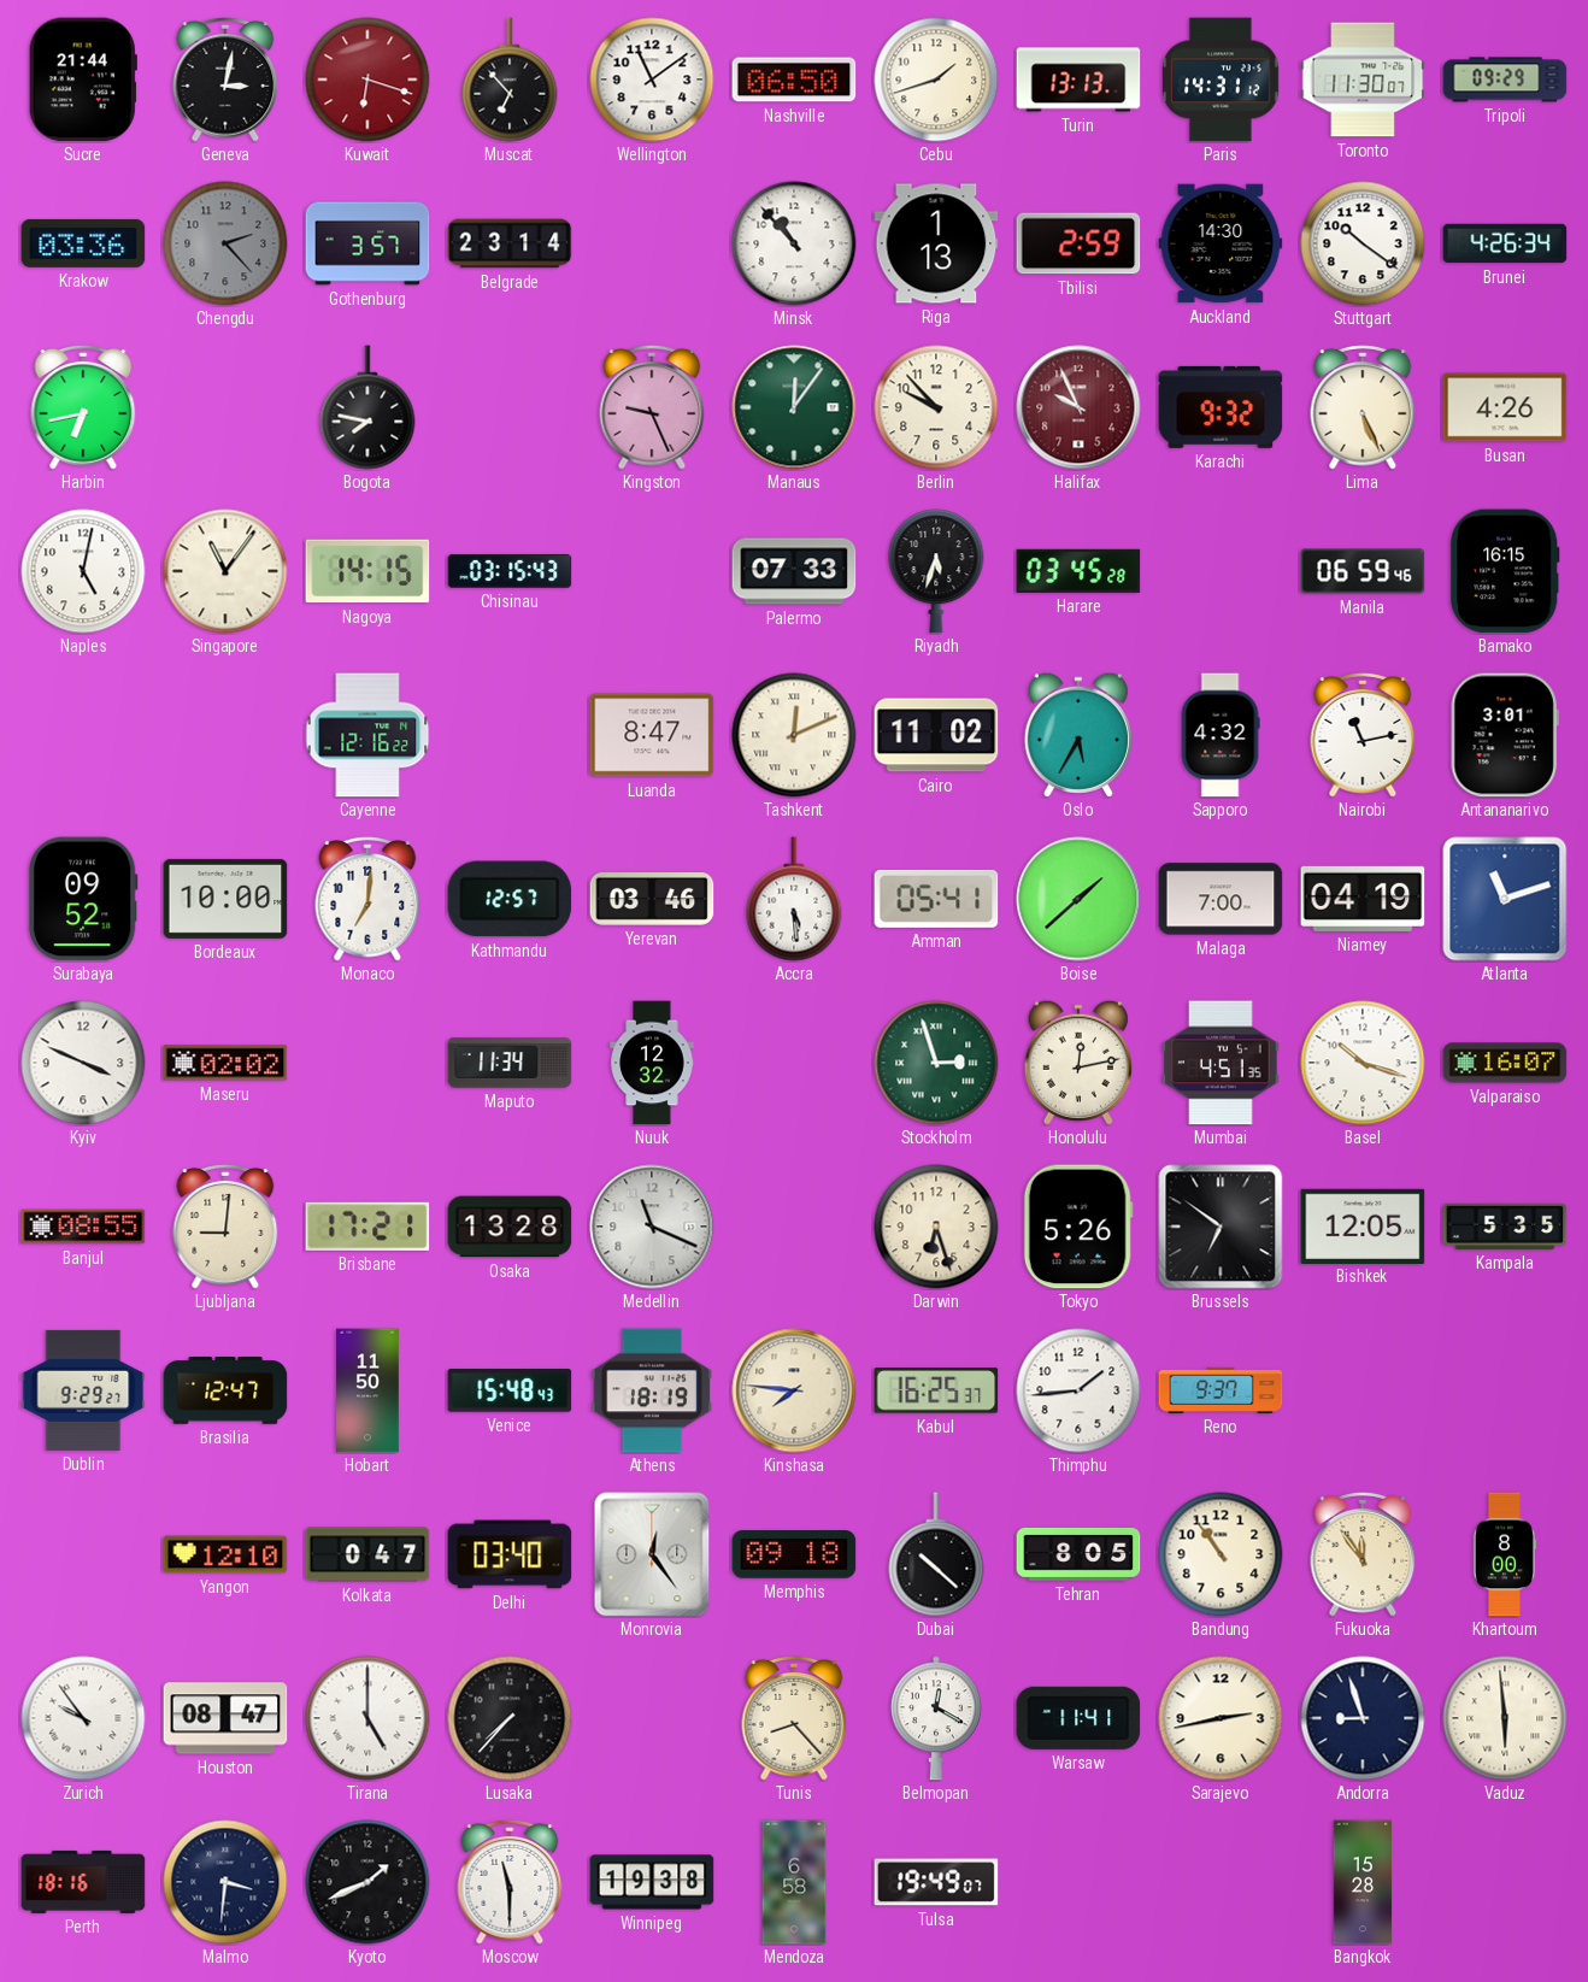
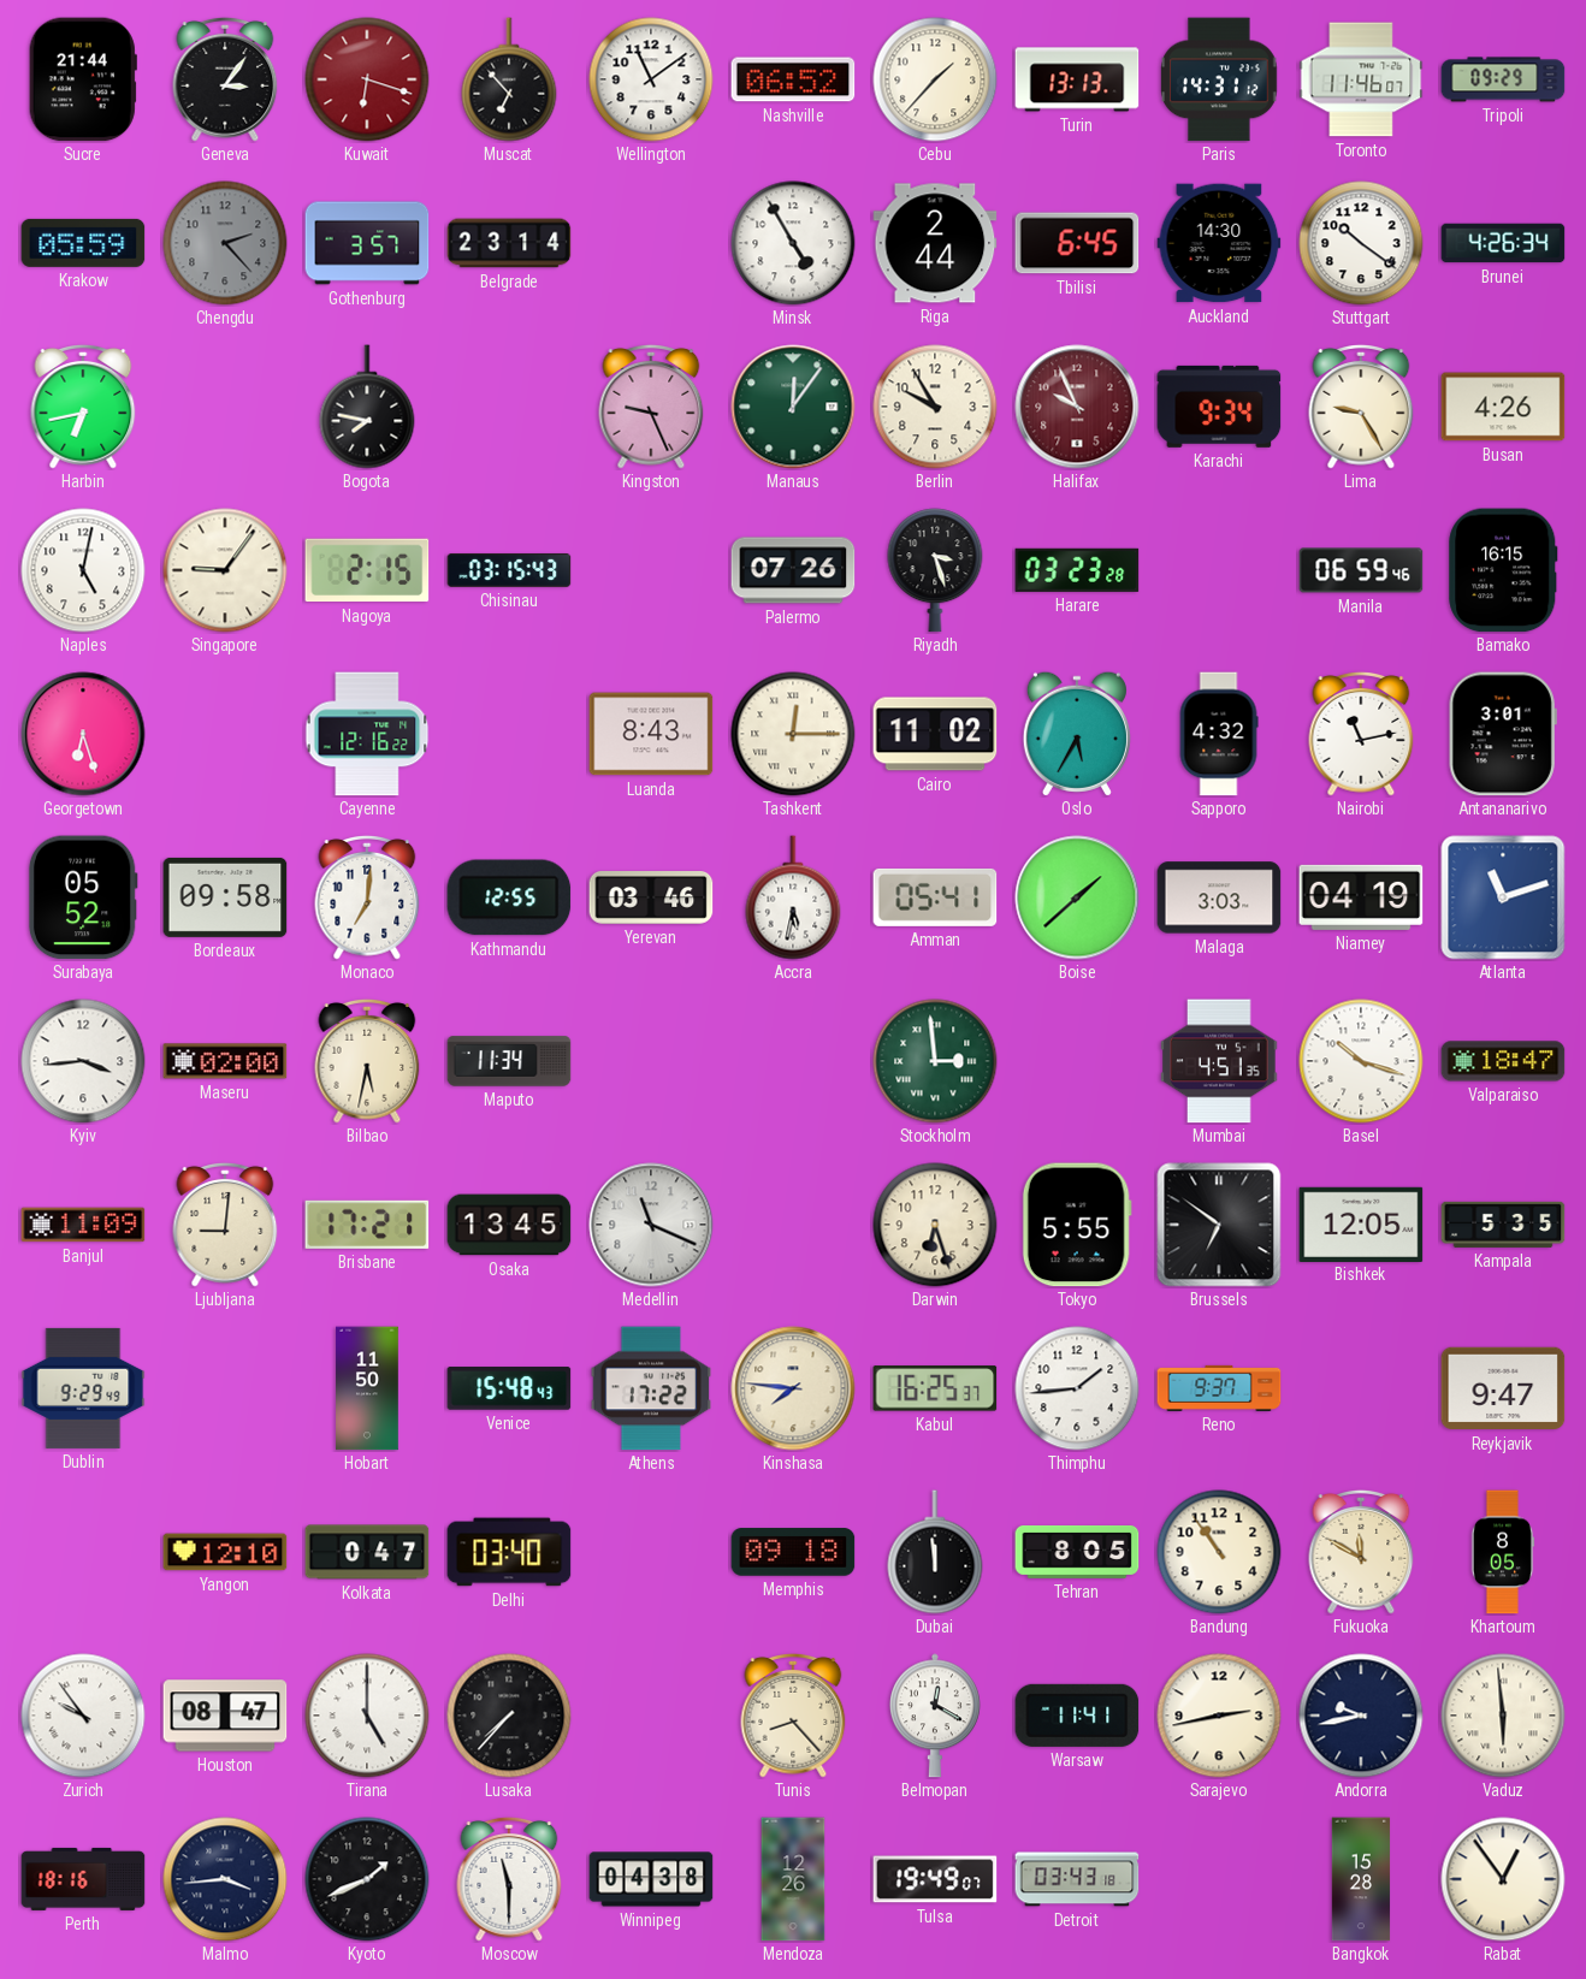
Geneva: 3:02 -> 3:06
Nashville: 06:50 -> 06:52
Cebu: 1:42 -> 1:37
Toronto: 11:30 -> 11:46
Krakow: 03:36 -> 05:59
Minsk: 10:53 -> 4:55
Riga: 1:13 -> 2:44
Tbilisi: 2:59 -> 6:45
Berlin: 9:53 -> 9:55
Karachi: 9:32 -> 9:34
Lima: 5:26 -> 9:25
Singapore: 11:06 -> 9:06
Nagoya: 14:15 -> 2:15
Palermo: 07:33 -> 07:26
Riyadh: 5:33 -> 3:27
Harare: 03:45 -> 03:23
Georgetown: none -> 6:27
Luanda: 8:47 -> 8:43
Tashkent: 12:11 -> 12:15
Surabaya: 09:52 -> 05:52
Bordeaux: 10:00 -> 09:58
Kathmandu: 12:57 -> 12:55
Accra: 5:29 -> 5:32
Malaga: 7:00 -> 3:03
Kyiv: 3:49 -> 3:44
Maseru: 02:02 -> 02:00
Bilbao: none -> 5:32
Nuuk: 12:32 -> none
Stockholm: 2:57 -> 2:59
Honolulu: 12:13 -> none
Valparaiso: 16:07 -> 18:47
Banjul: 08:55 -> 11:09
Osaka: 13:28 -> 13:45
Tokyo: 5:26 -> 5:55
Dublin: 9:29:27 -> 9:29:49
Brasilia: 12:47 -> none
Athens: 18:19 -> 17:22
Reykjavik: none -> 9:47
Monrovia: 12:24 -> none
Dubai: 10:22 -> 11:59
Fukuoka: 11:54 -> 11:50
Khartoum: 8:00 -> 8:05
Andorra: 8:57 -> 9:43
Malmo: 3:31 -> 3:44
Winnipeg: 19:38 -> 04:38
Mendoza: 6:58 -> 12:26
Detroit: none -> 03:43
Rabat: none -> 12:54
